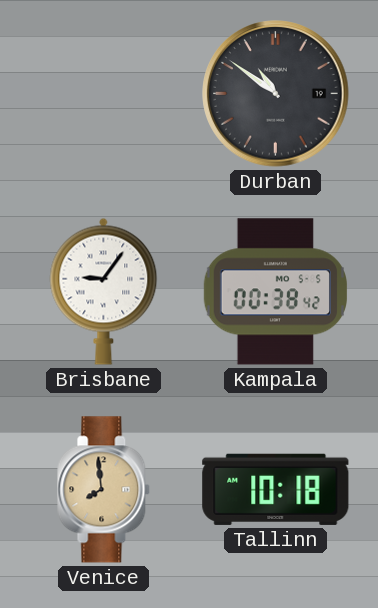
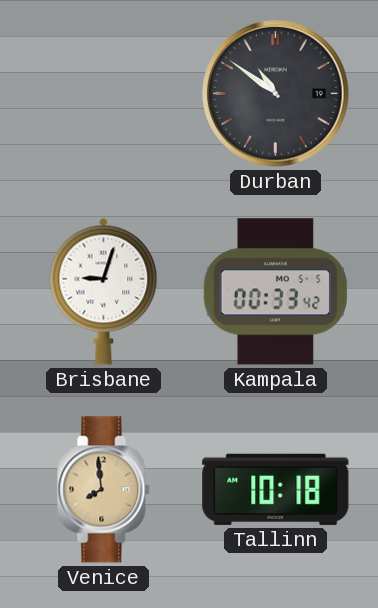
Brisbane: 9:06 -> 9:03
Kampala: 00:38 -> 00:33
